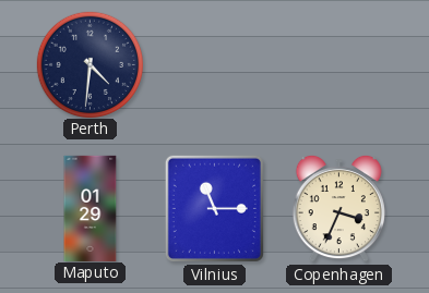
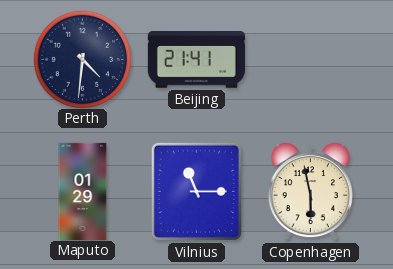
Beijing: none -> 21:41
Copenhagen: 3:34 -> 5:58
